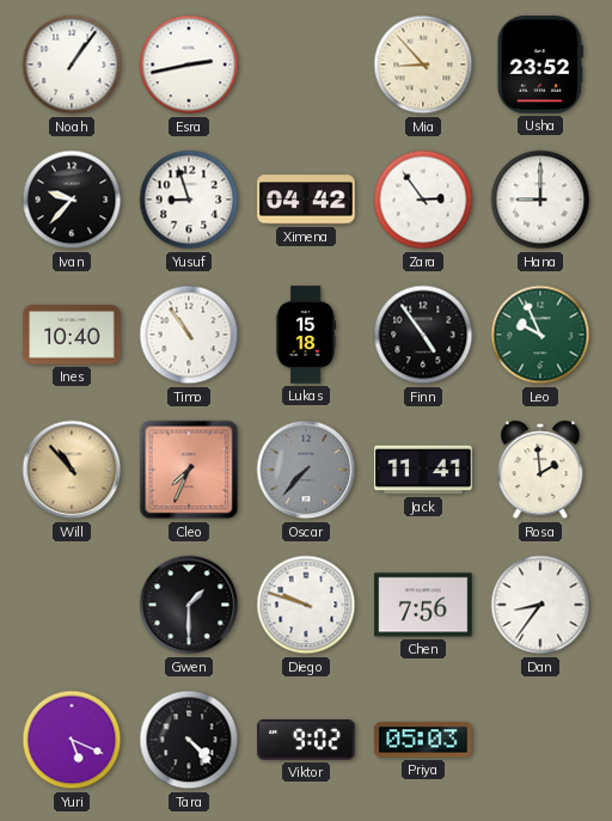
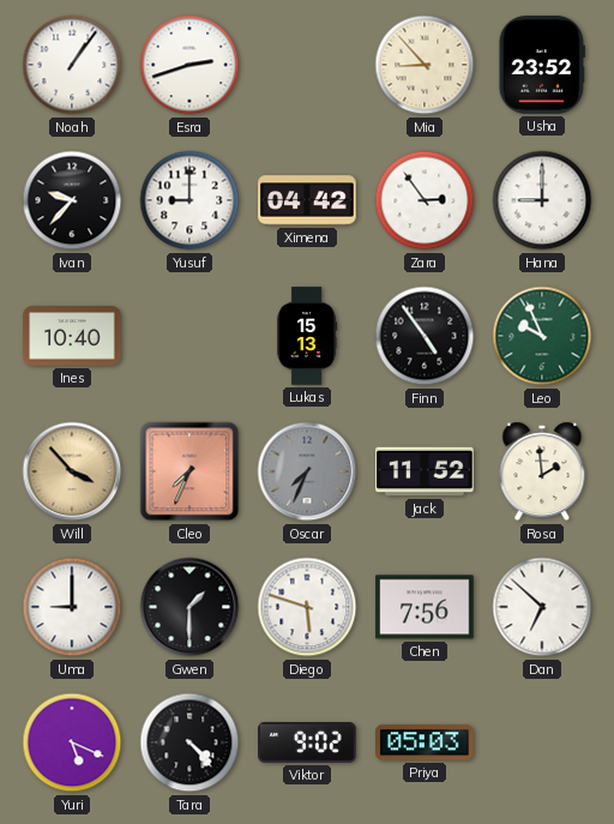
Esra: 2:43 -> 2:42
Yusuf: 8:57 -> 9:00
Timo: 10:54 -> none
Lukas: 15:18 -> 15:13
Will: 10:53 -> 3:53
Oscar: 7:37 -> 7:34
Jack: 11:41 -> 11:52
Uma: none -> 9:00
Diego: 9:48 -> 5:48
Dan: 8:36 -> 6:52
